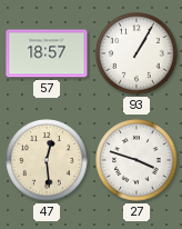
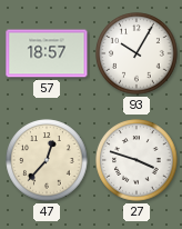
93: 1:05 -> 10:05
47: 12:29 -> 12:37
